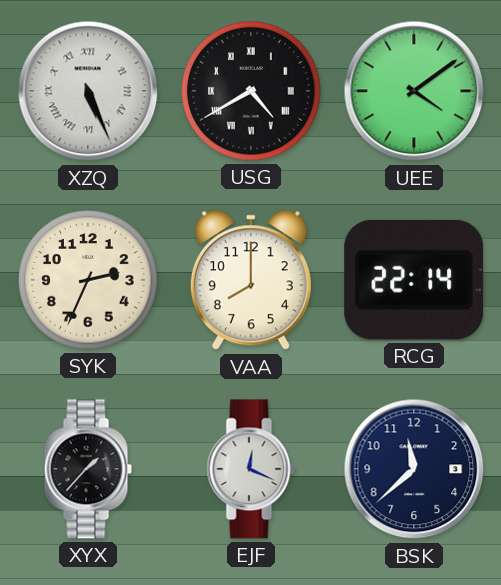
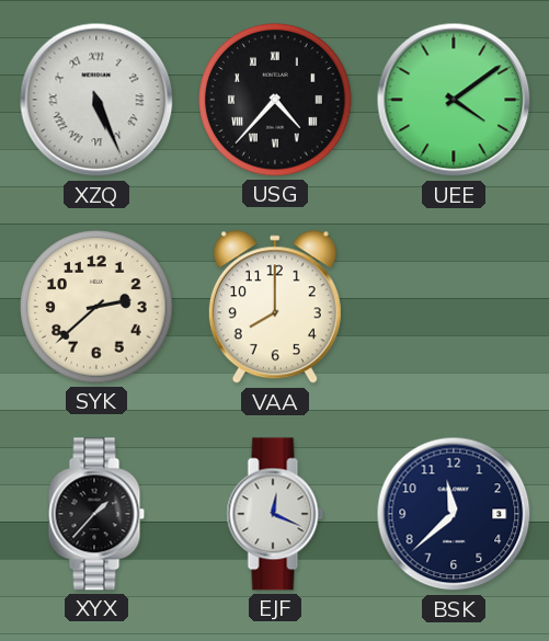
USG: 4:40 -> 4:37
SYK: 2:34 -> 2:38
RCG: 22:14 -> none
